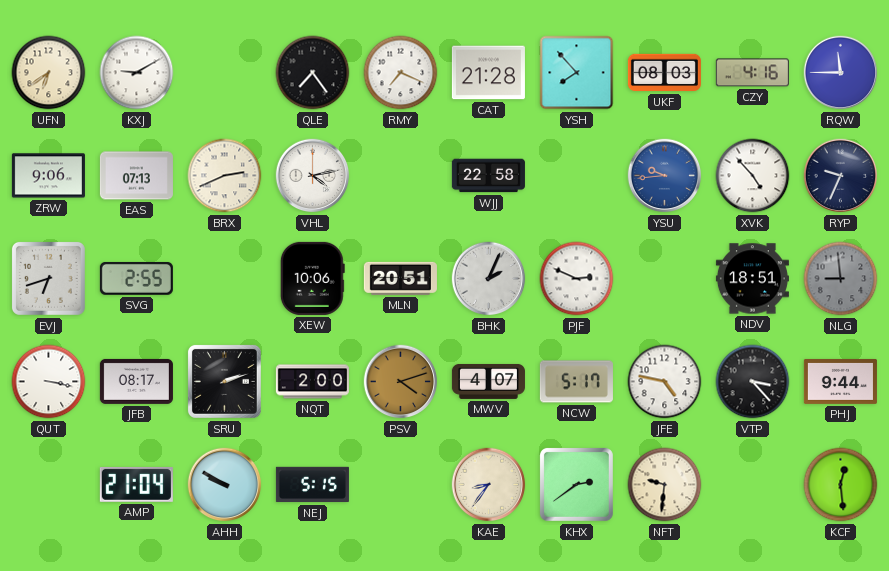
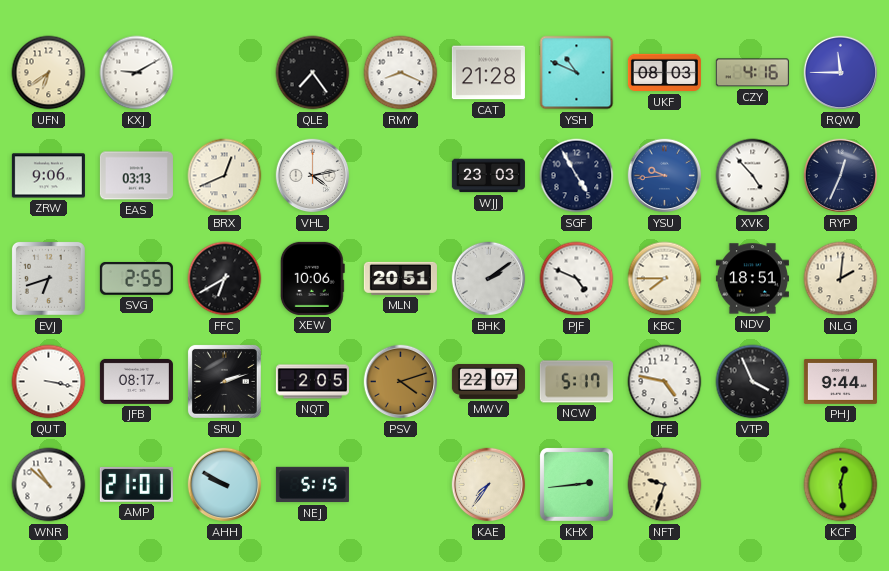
RMY: 7:19 -> 8:19
YSH: 7:53 -> 10:49
EAS: 07:13 -> 03:13
BRX: 2:41 -> 12:41
WJJ: 22:58 -> 23:03
SGF: none -> 4:55
RYP: 9:34 -> 12:34
FFC: none -> 6:40
BHK: 2:04 -> 2:09
PJF: 2:49 -> 4:49
KBC: none -> 7:45
NLG: 8:59 -> 2:01
NLG dial: grey -> cream
NQT: 2:00 -> 2:05
MWV: 4:07 -> 22:07
VTP: 3:23 -> 3:56
WNR: none -> 10:52
AMP: 21:04 -> 21:01
KAE: 8:36 -> 7:36
KHX: 2:39 -> 2:44
NFT: 9:31 -> 9:33
